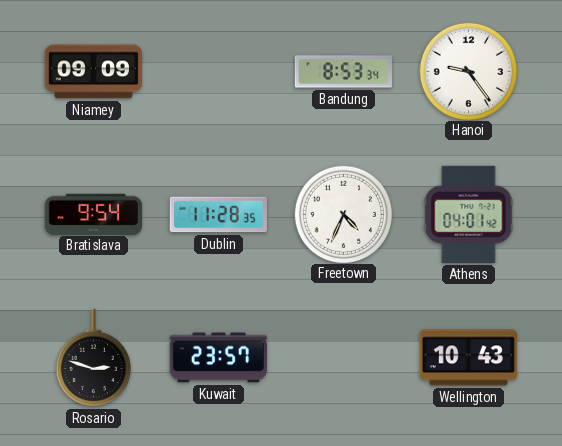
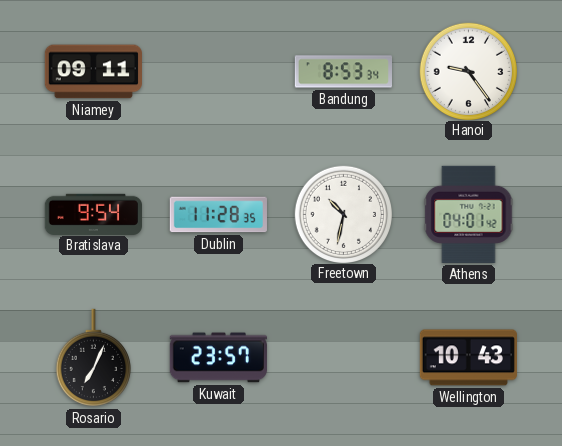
Niamey: 09:09 -> 09:11
Freetown: 4:34 -> 10:32
Rosario: 2:48 -> 7:04
